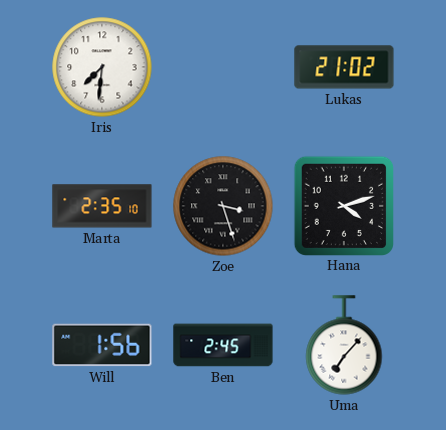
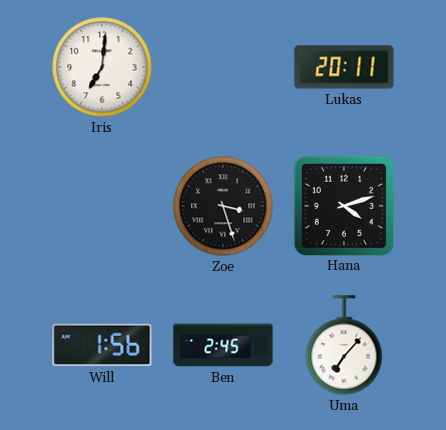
Iris: 7:31 -> 7:01
Lukas: 21:02 -> 20:11
Marta: 2:35 -> none
